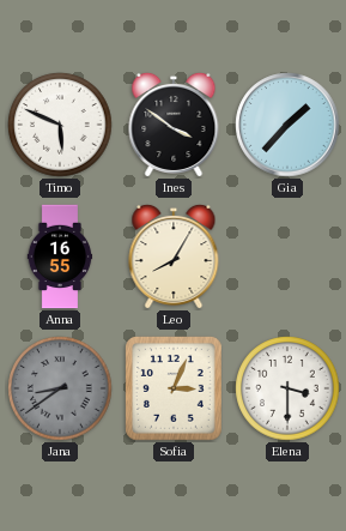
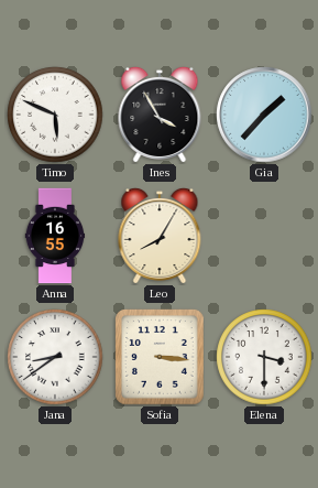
Ines: 3:51 -> 3:55
Jana dial: grey -> white
Sofia: 3:04 -> 3:16
